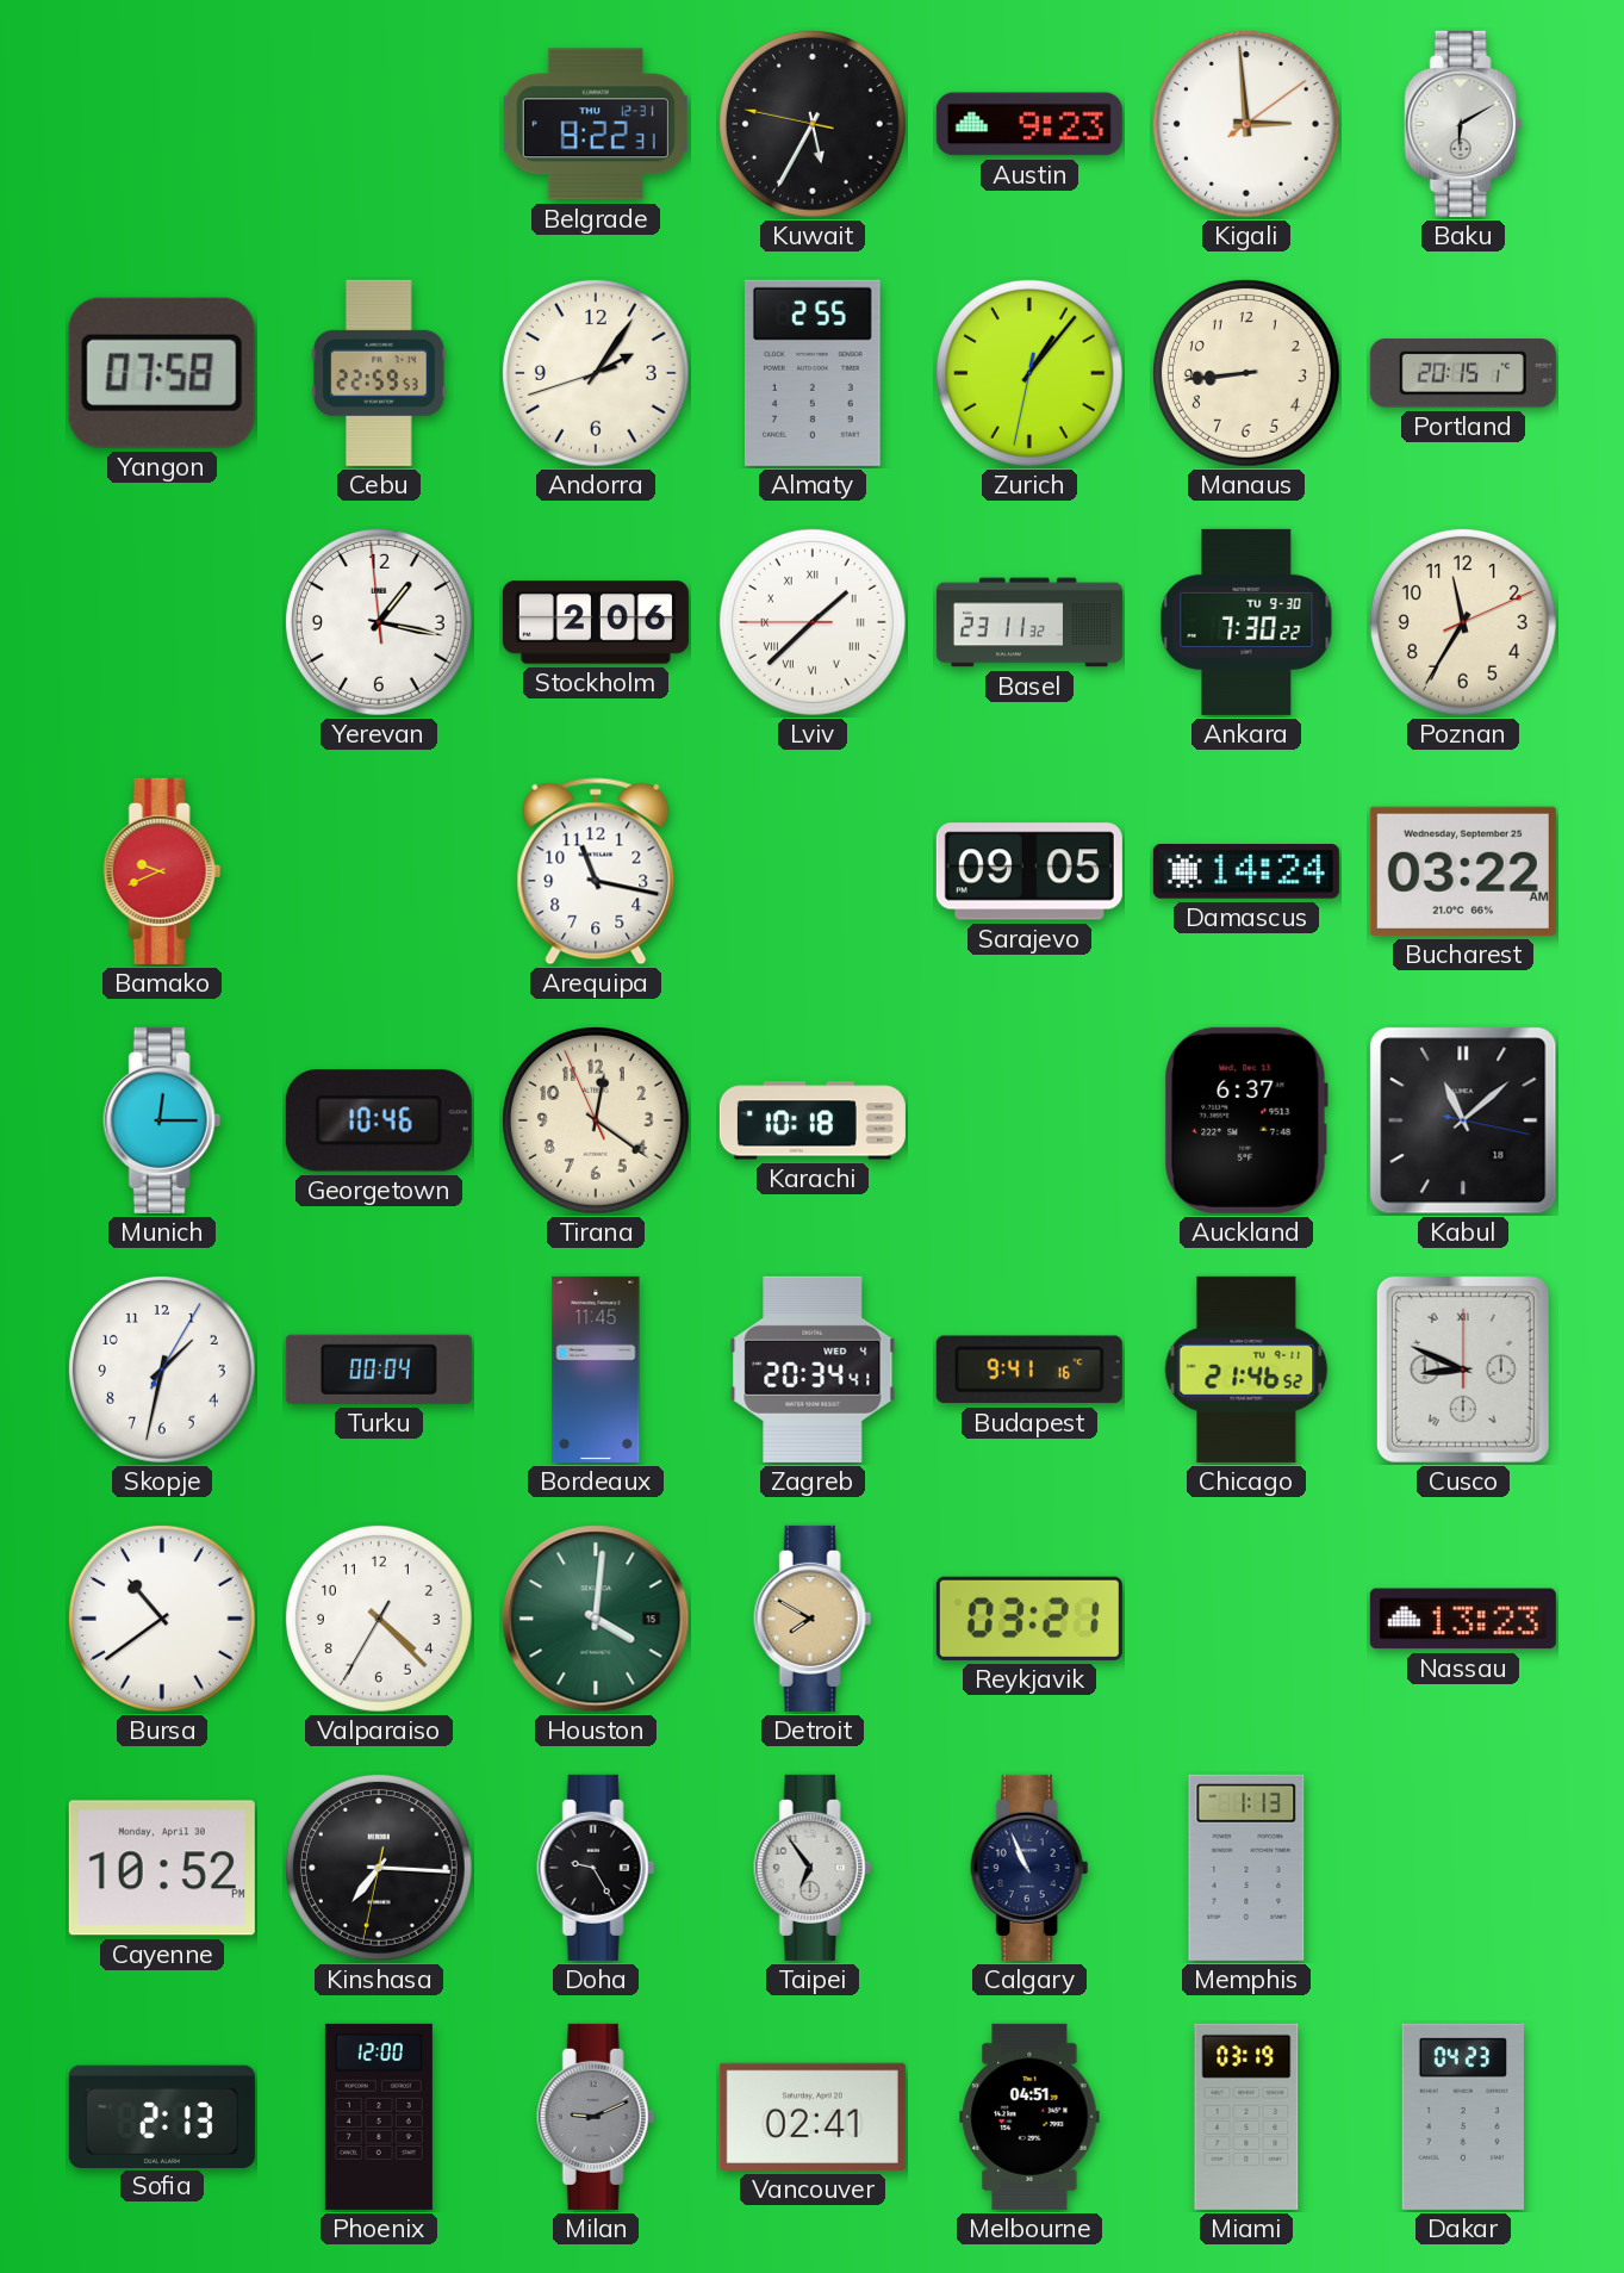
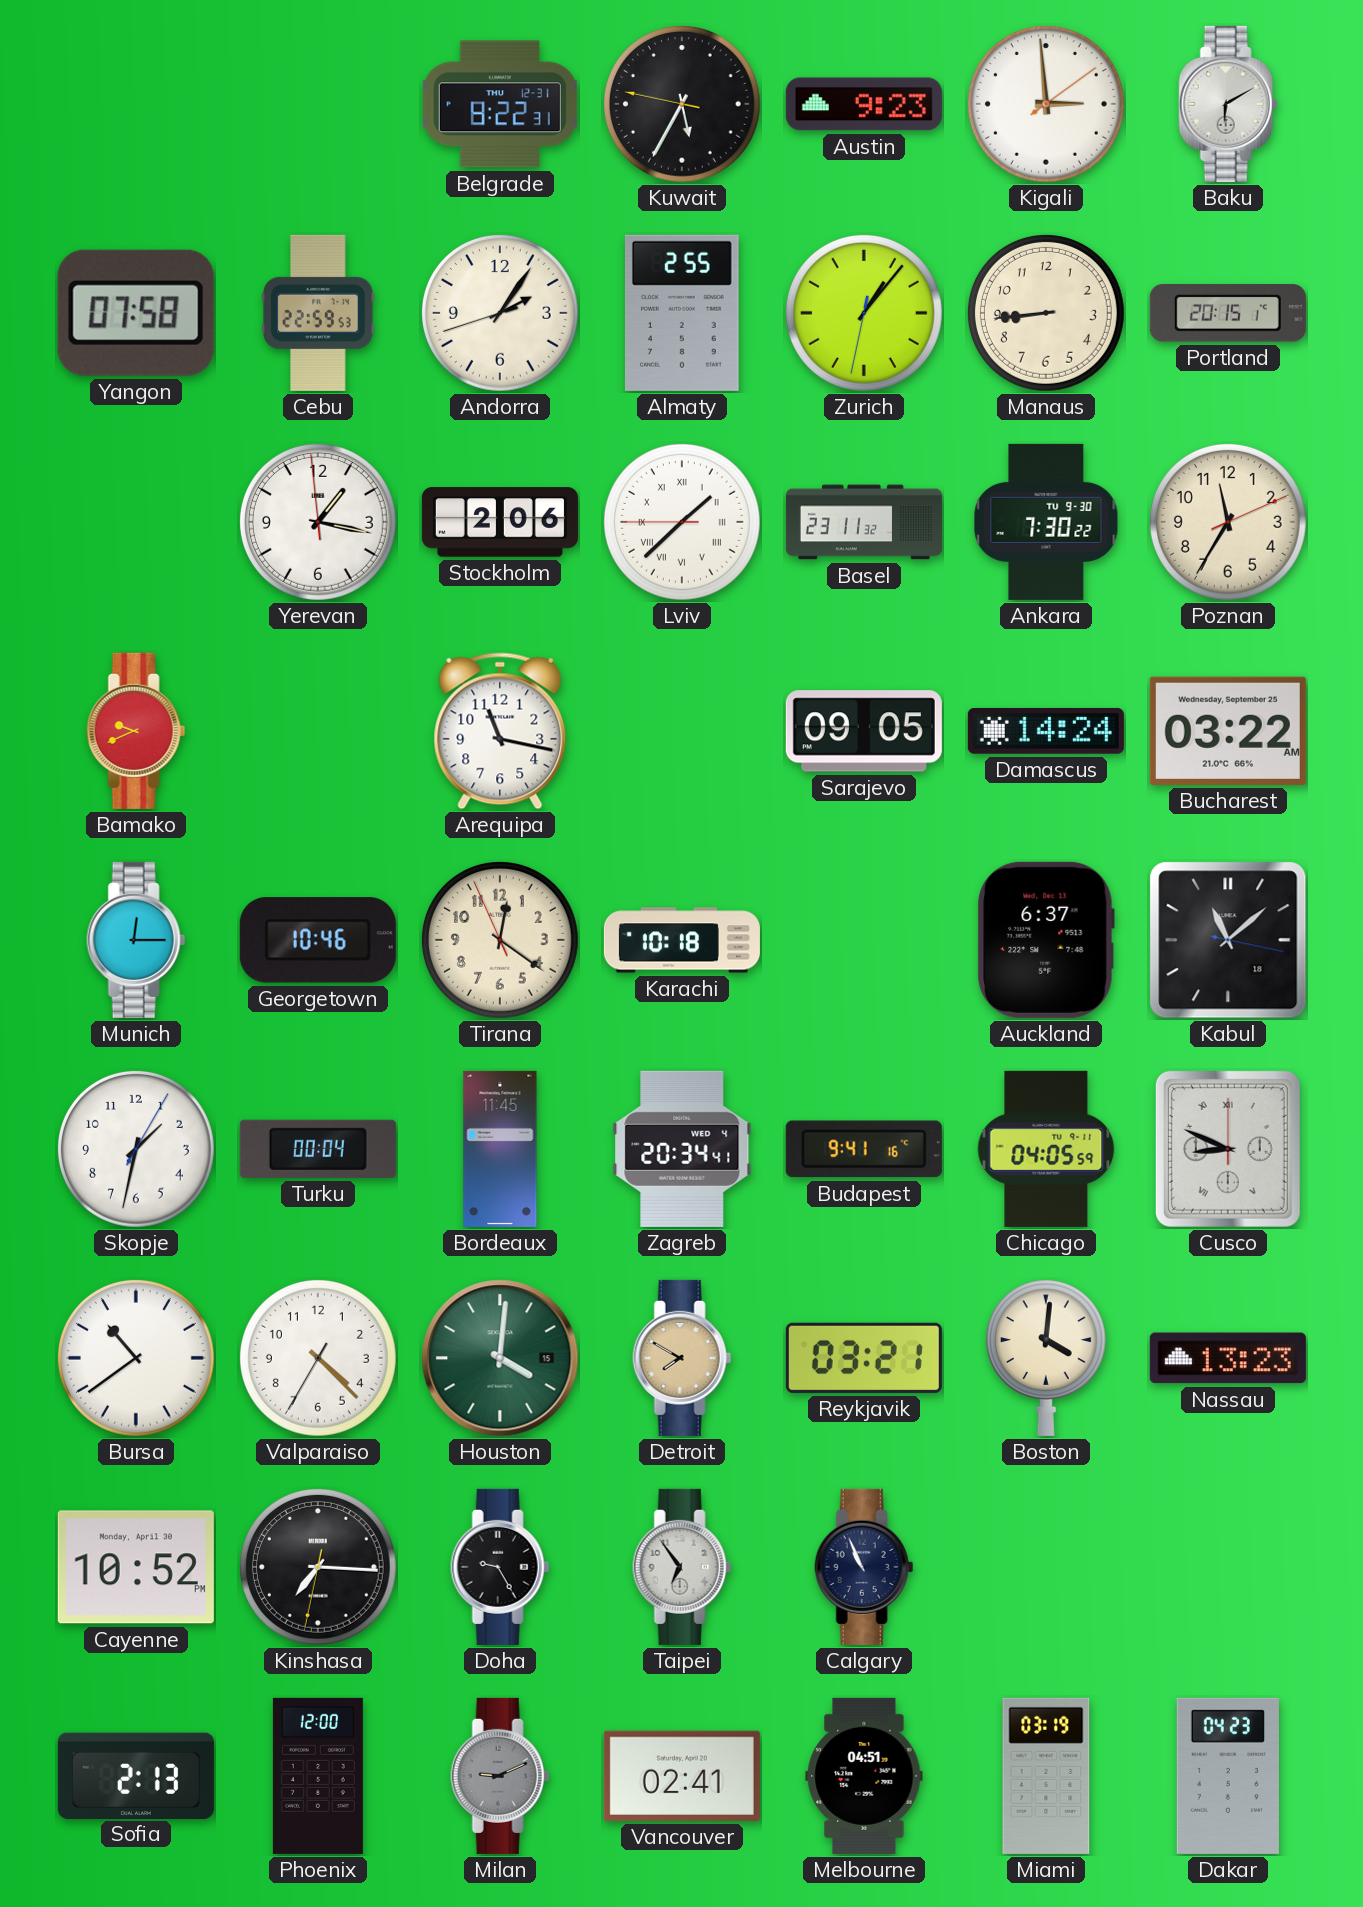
Chicago: 21:46 -> 04:05
Boston: none -> 4:01
Memphis: 1:13 -> none
